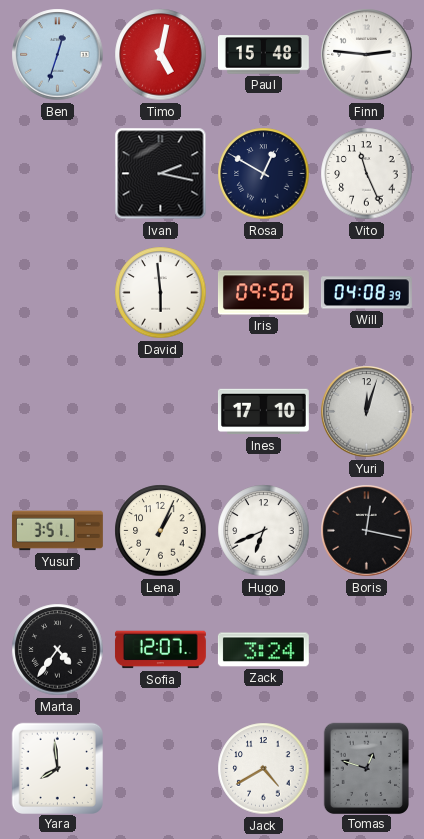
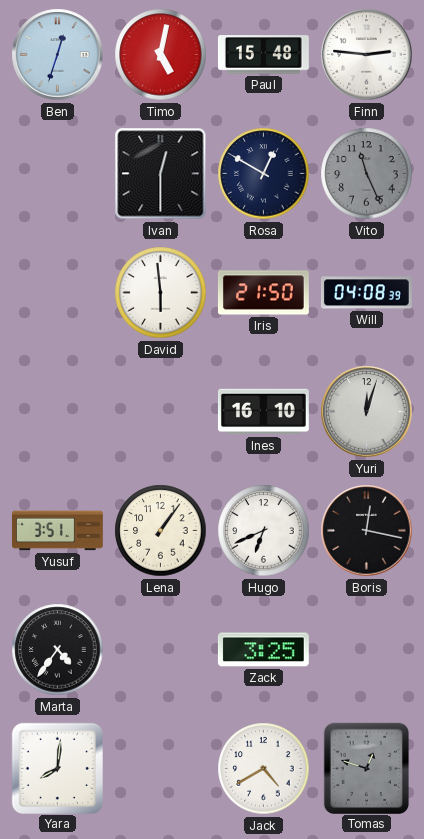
Ivan: 2:17 -> 12:30
Vito dial: white -> grey
Iris: 09:50 -> 21:50
Ines: 17:10 -> 16:10
Lena: 1:04 -> 1:06
Sofia: 12:07 -> none
Zack: 3:24 -> 3:25
Yara: 7:59 -> 8:01
